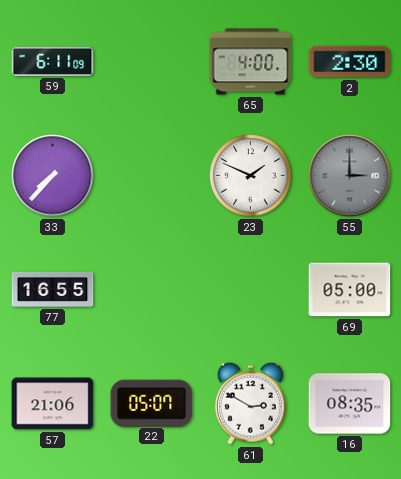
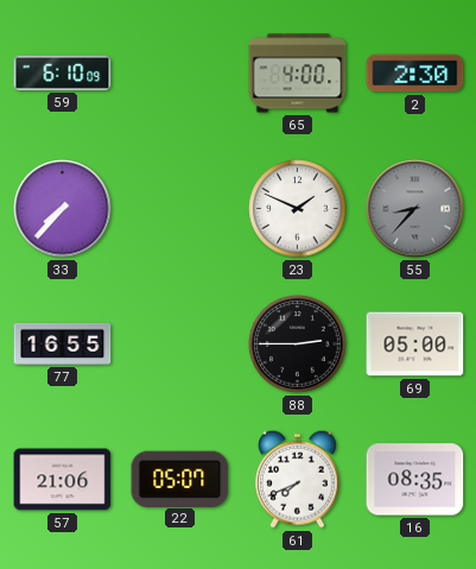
59: 6:11 -> 6:10
55: 3:00 -> 8:37
88: none -> 2:45
61: 2:50 -> 7:41
